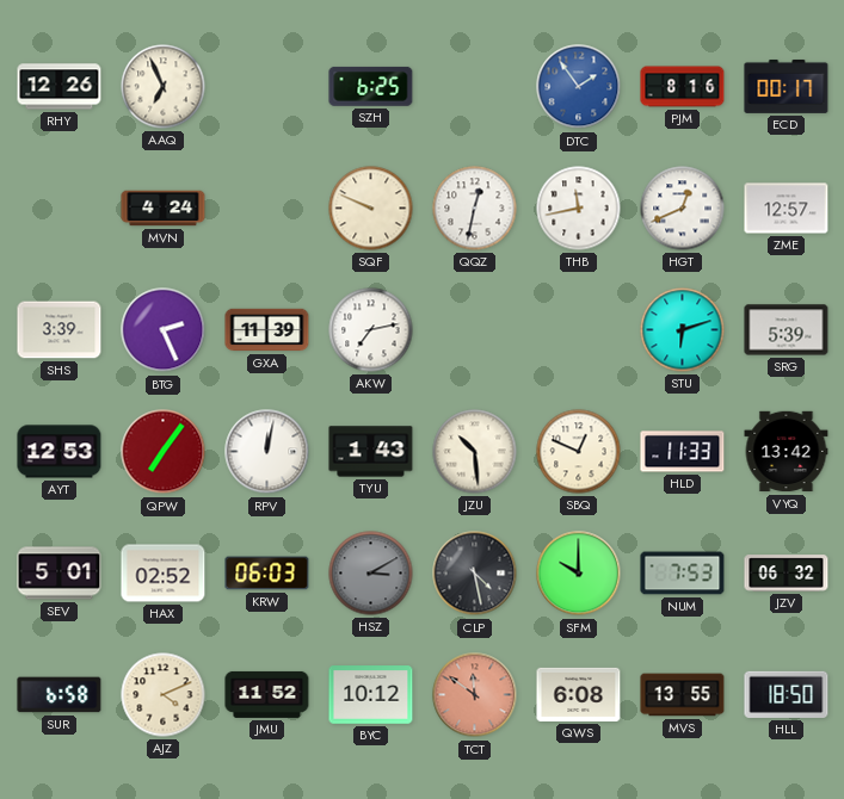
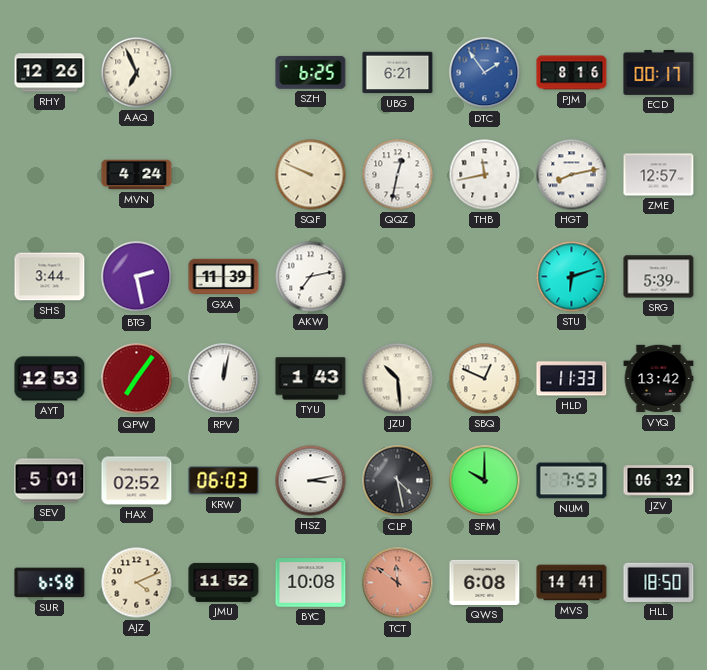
UBG: none -> 6:21
HGT: 12:41 -> 8:13
SHS: 3:39 -> 3:44
BTG: 2:26 -> 2:28
HSZ: 3:10 -> 3:13
HSZ dial: grey -> white
BYC: 10:12 -> 10:08
MVS: 13:55 -> 14:41
